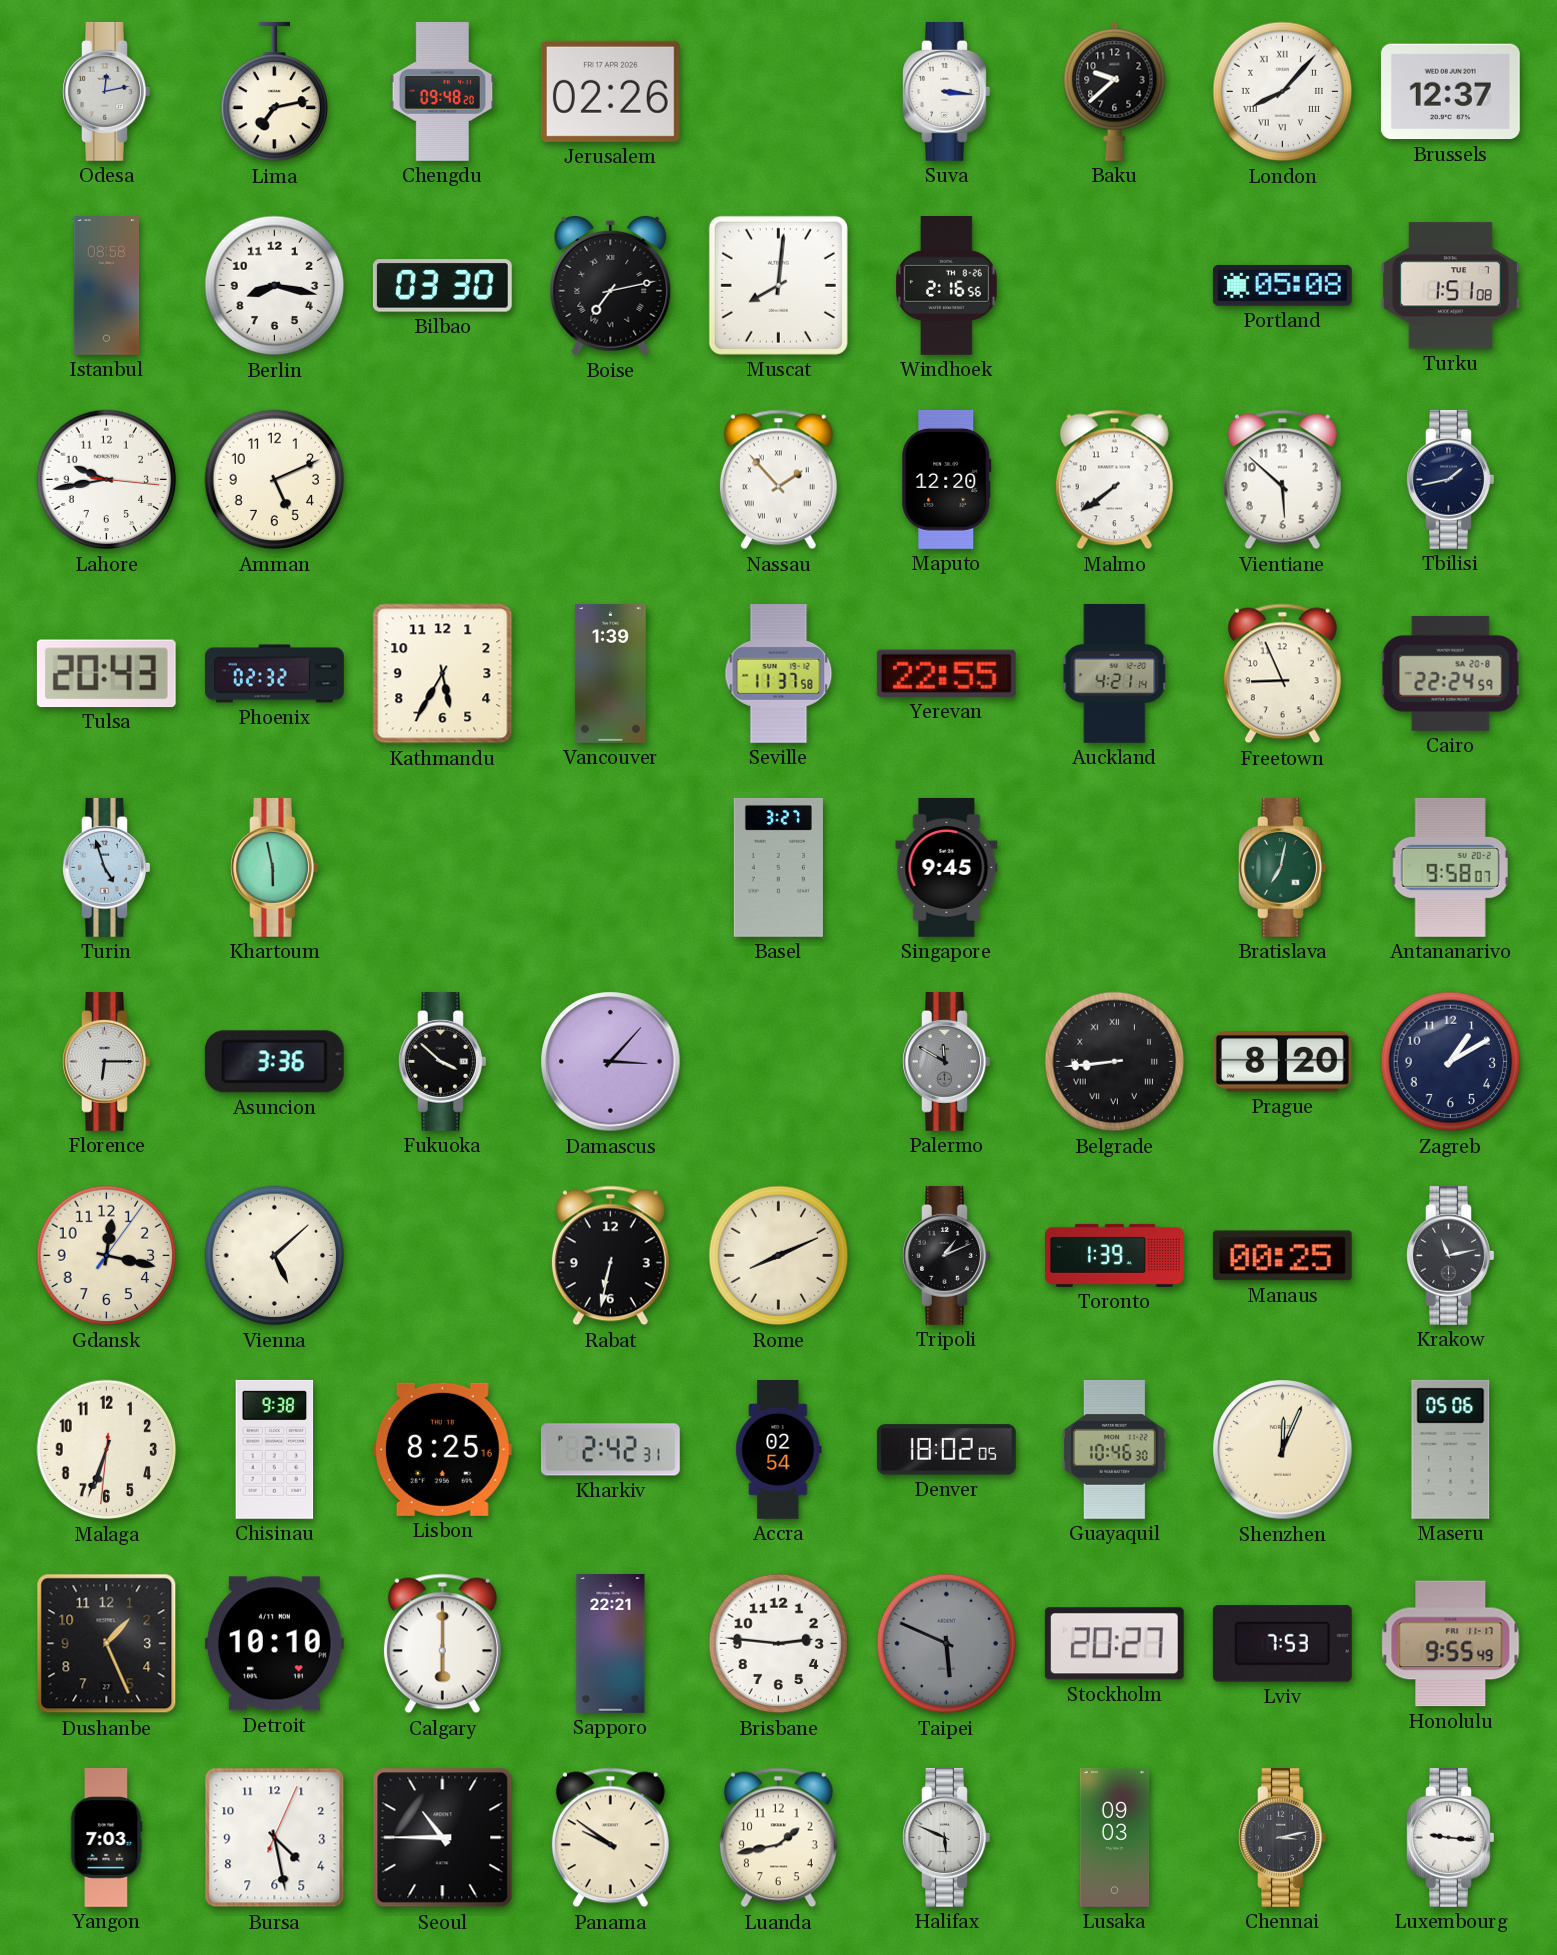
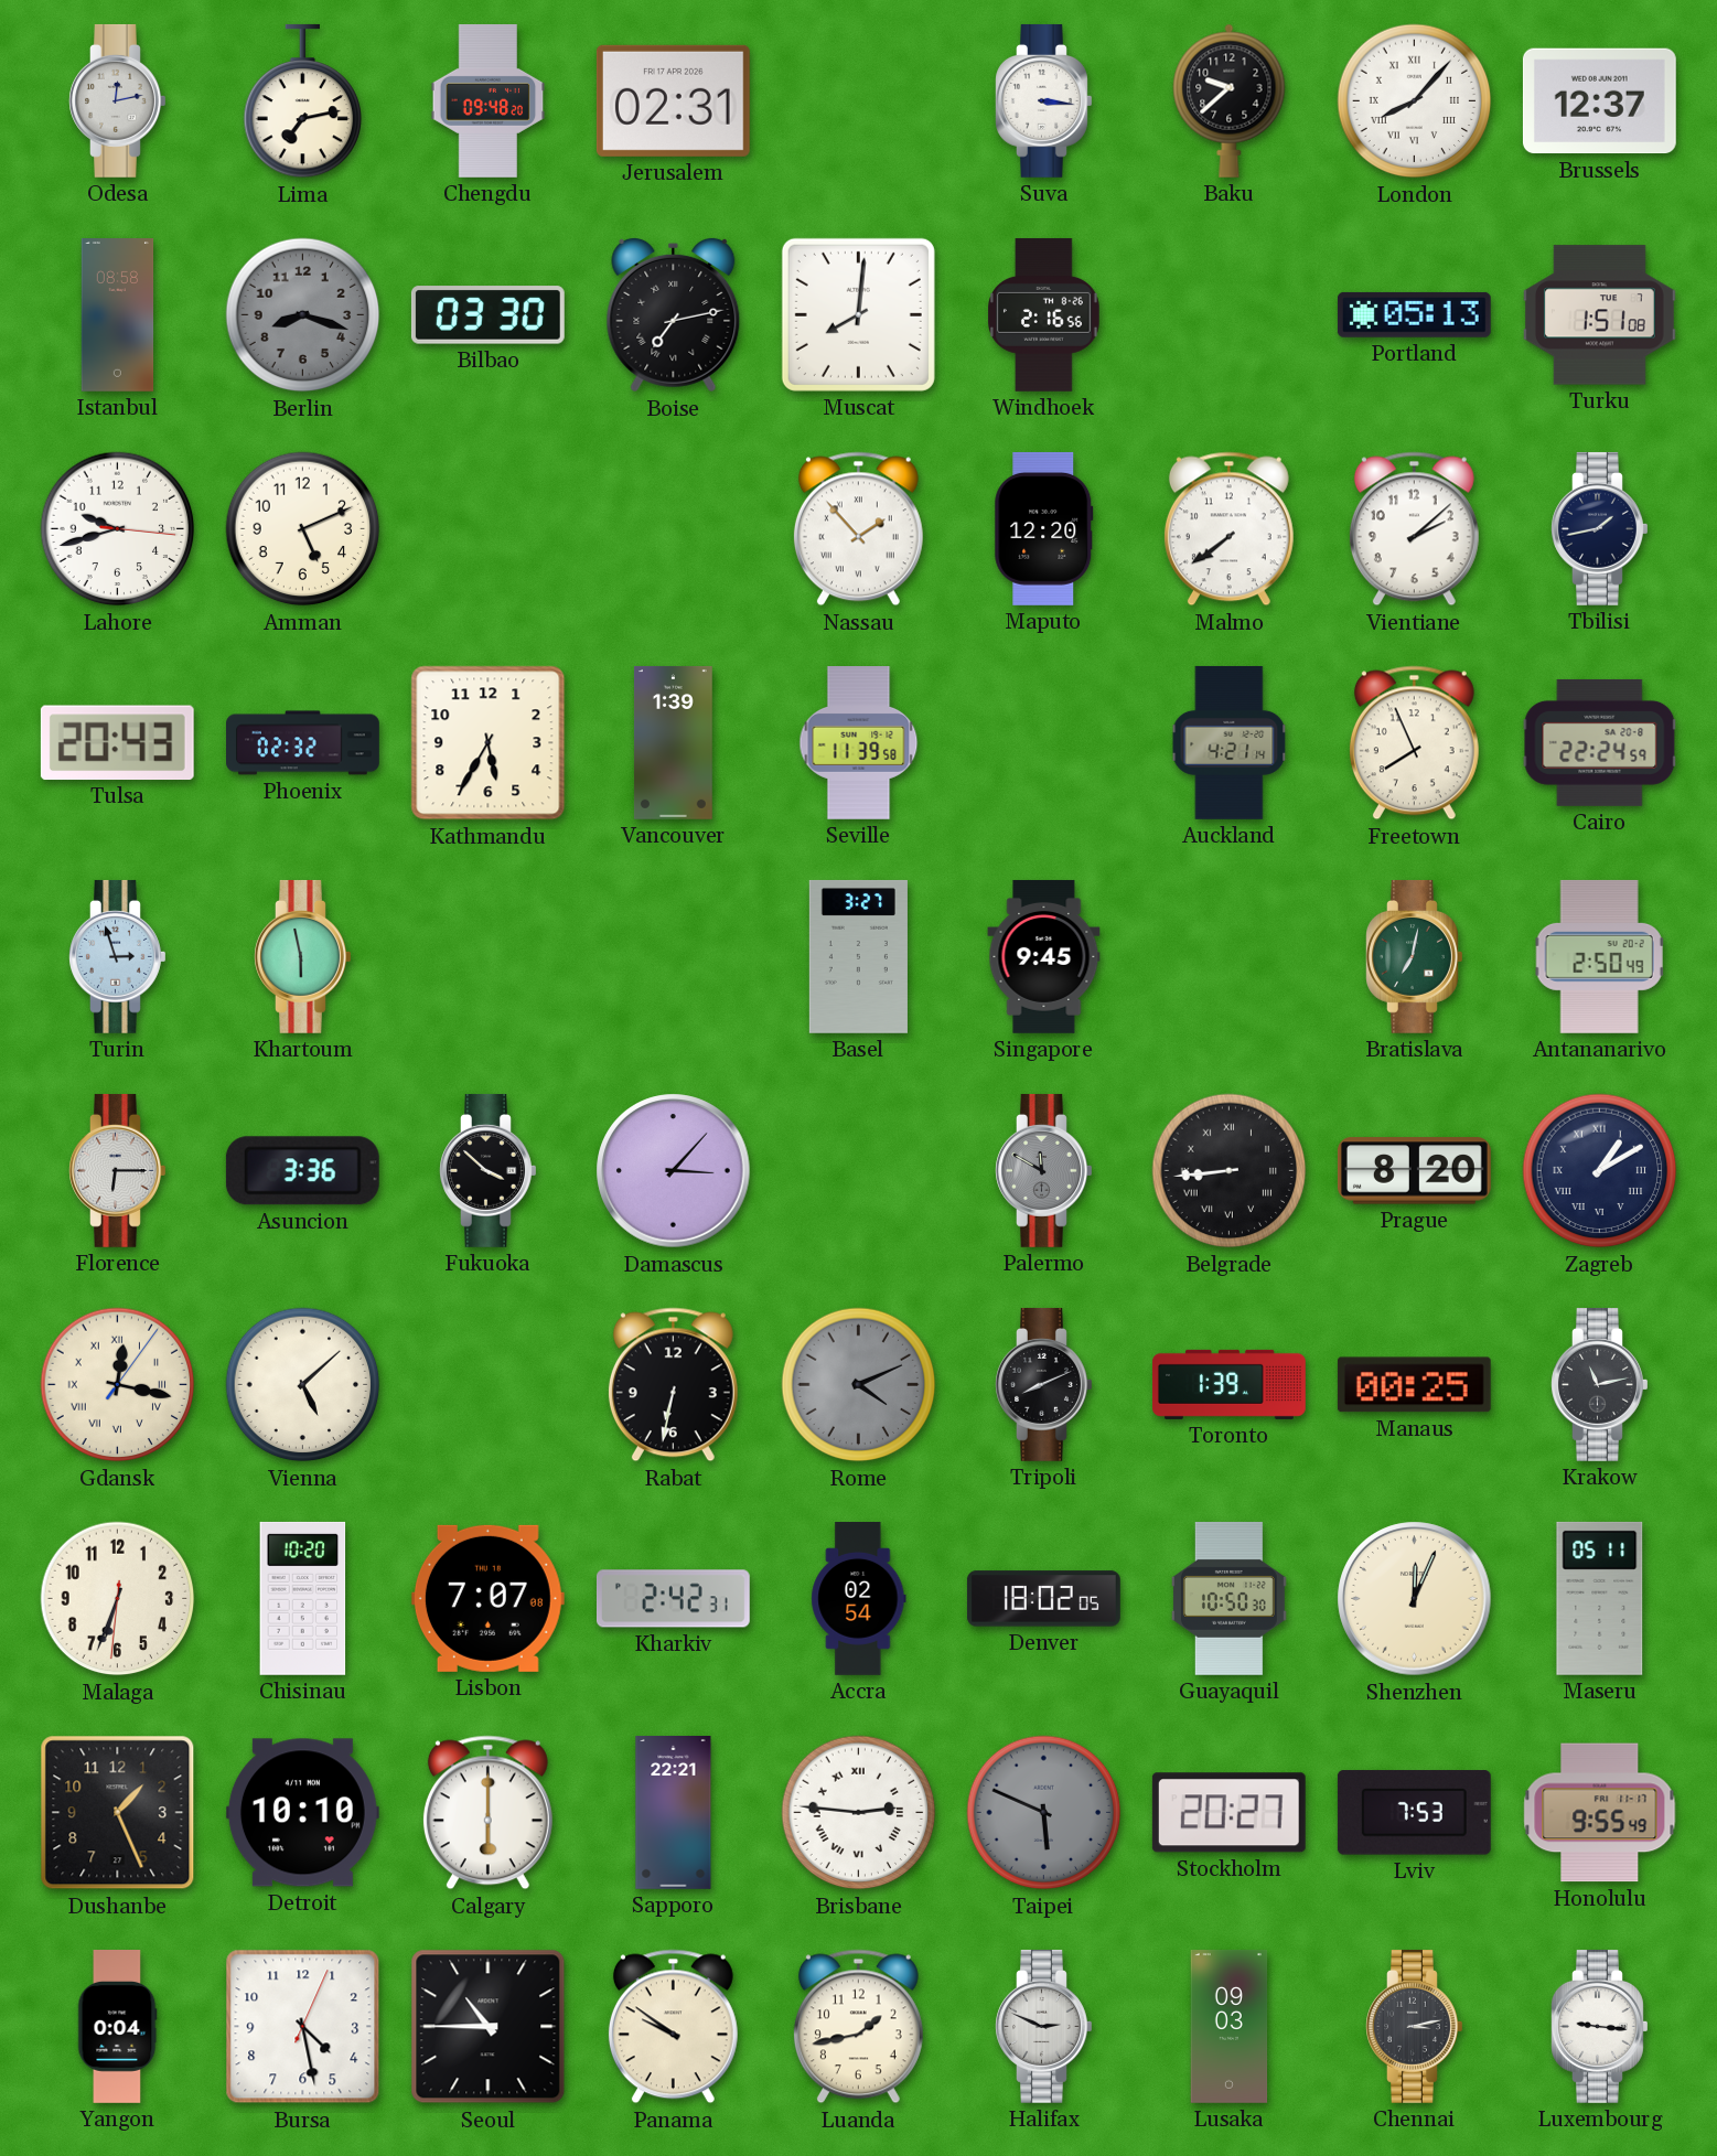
Jerusalem: 02:26 -> 02:31
Berlin: 8:17 -> 8:18
Berlin dial: white -> grey
Portland: 05:08 -> 05:13
Lahore: 9:43 -> 9:42
Vientiane: 5:52 -> 2:08
Seville: 11:37 -> 11:39
Yerevan: 22:55 -> none
Freetown: 8:56 -> 7:56
Turin: 4:57 -> 2:57
Antananarivo: 9:58 -> 2:50
Zagreb numerals: Arabic -> Roman
Gdansk numerals: Arabic -> Roman
Rome: 8:11 -> 4:11
Rome dial: cream -> grey
Tripoli: 1:11 -> 8:11
Chisinau: 9:38 -> 10:20
Lisbon: 8:25 -> 7:07
Guayaquil: 10:46 -> 10:50
Maseru: 05:06 -> 05:11
Brisbane numerals: Arabic -> Roman
Yangon: 7:03 -> 0:04
Halifax: 5:49 -> 2:49
